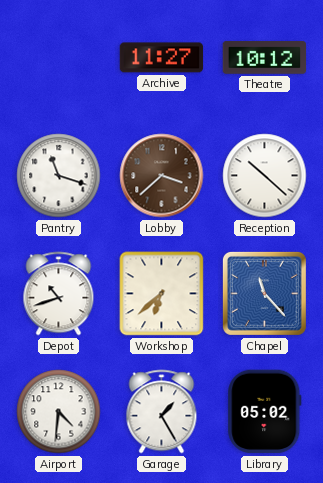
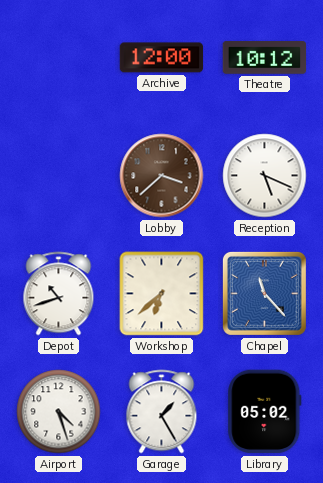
Archive: 11:27 -> 12:00
Pantry: 11:18 -> none
Reception: 10:22 -> 5:19
Airport: 4:31 -> 4:27
